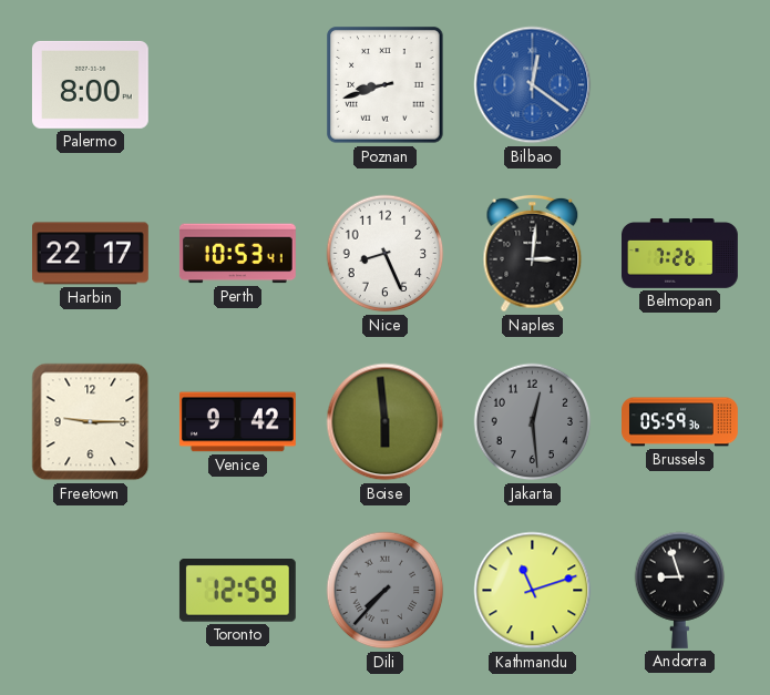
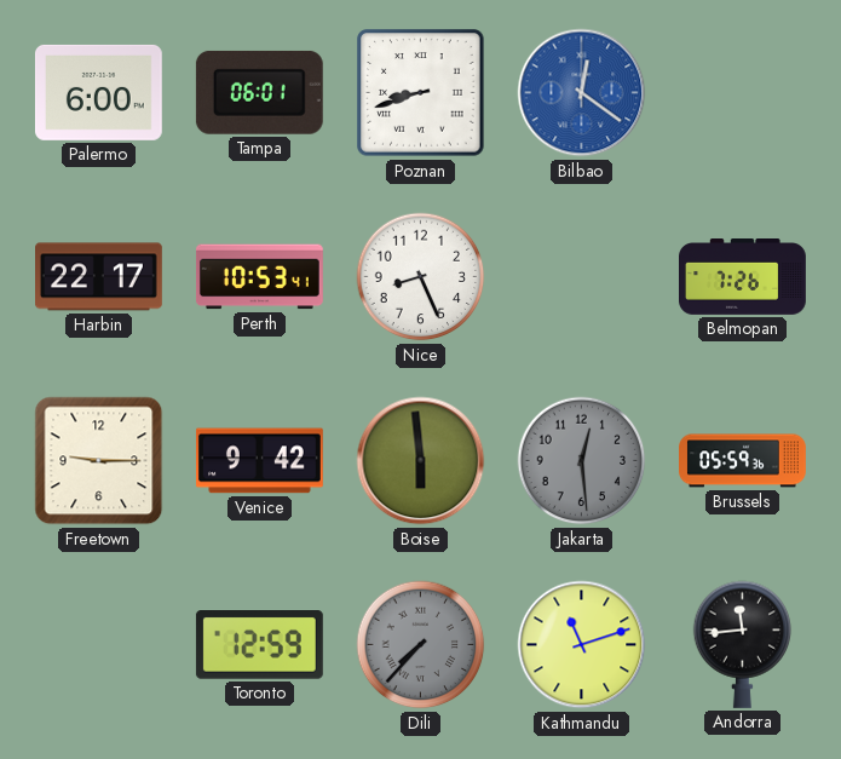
Palermo: 8:00 -> 6:00
Tampa: none -> 06:01
Naples: 3:01 -> none
Andorra: 8:57 -> 11:44
